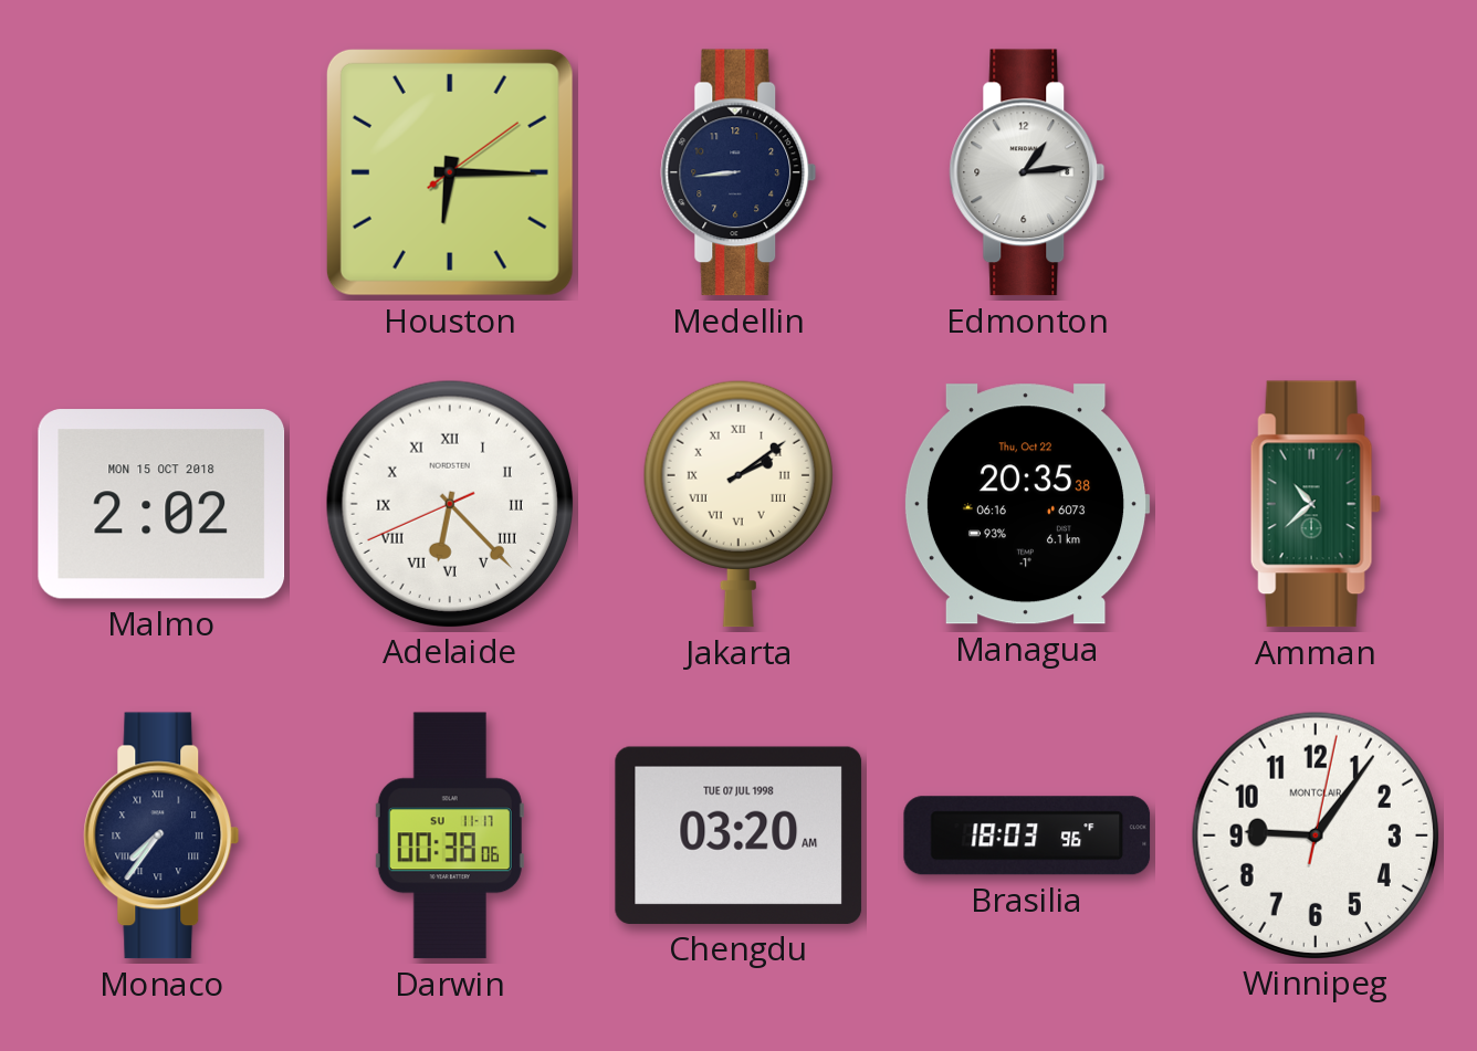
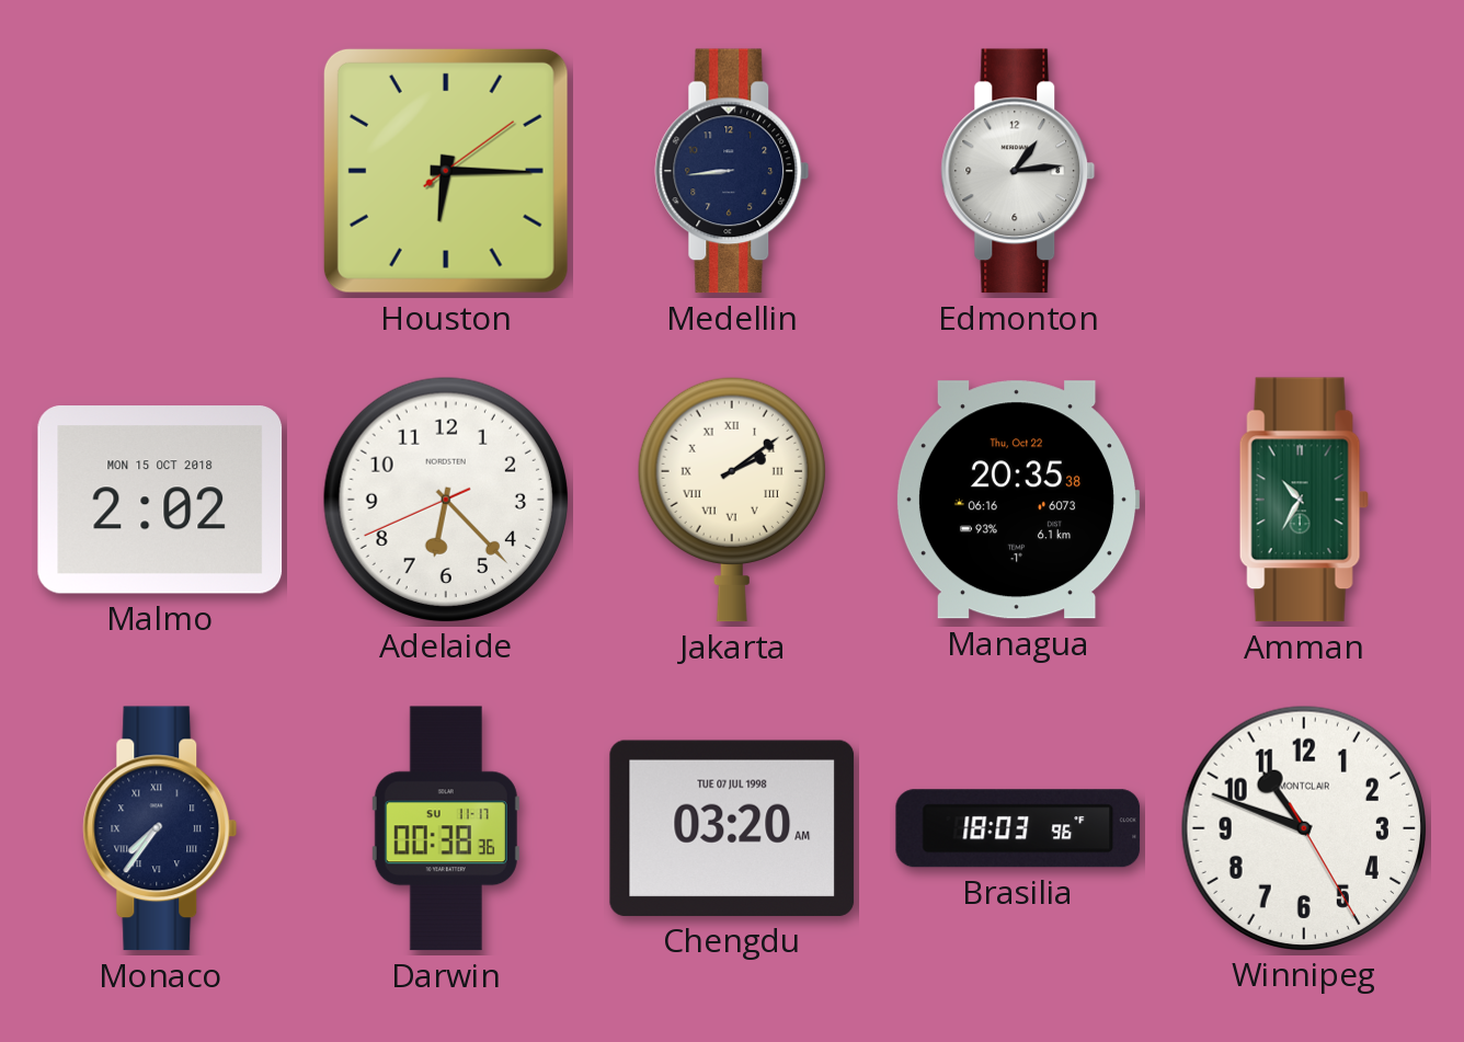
Adelaide numerals: Roman -> Arabic
Amman: 10:38 -> 10:35
Darwin: 00:38:06 -> 00:38:36
Winnipeg: 9:06 -> 10:48
